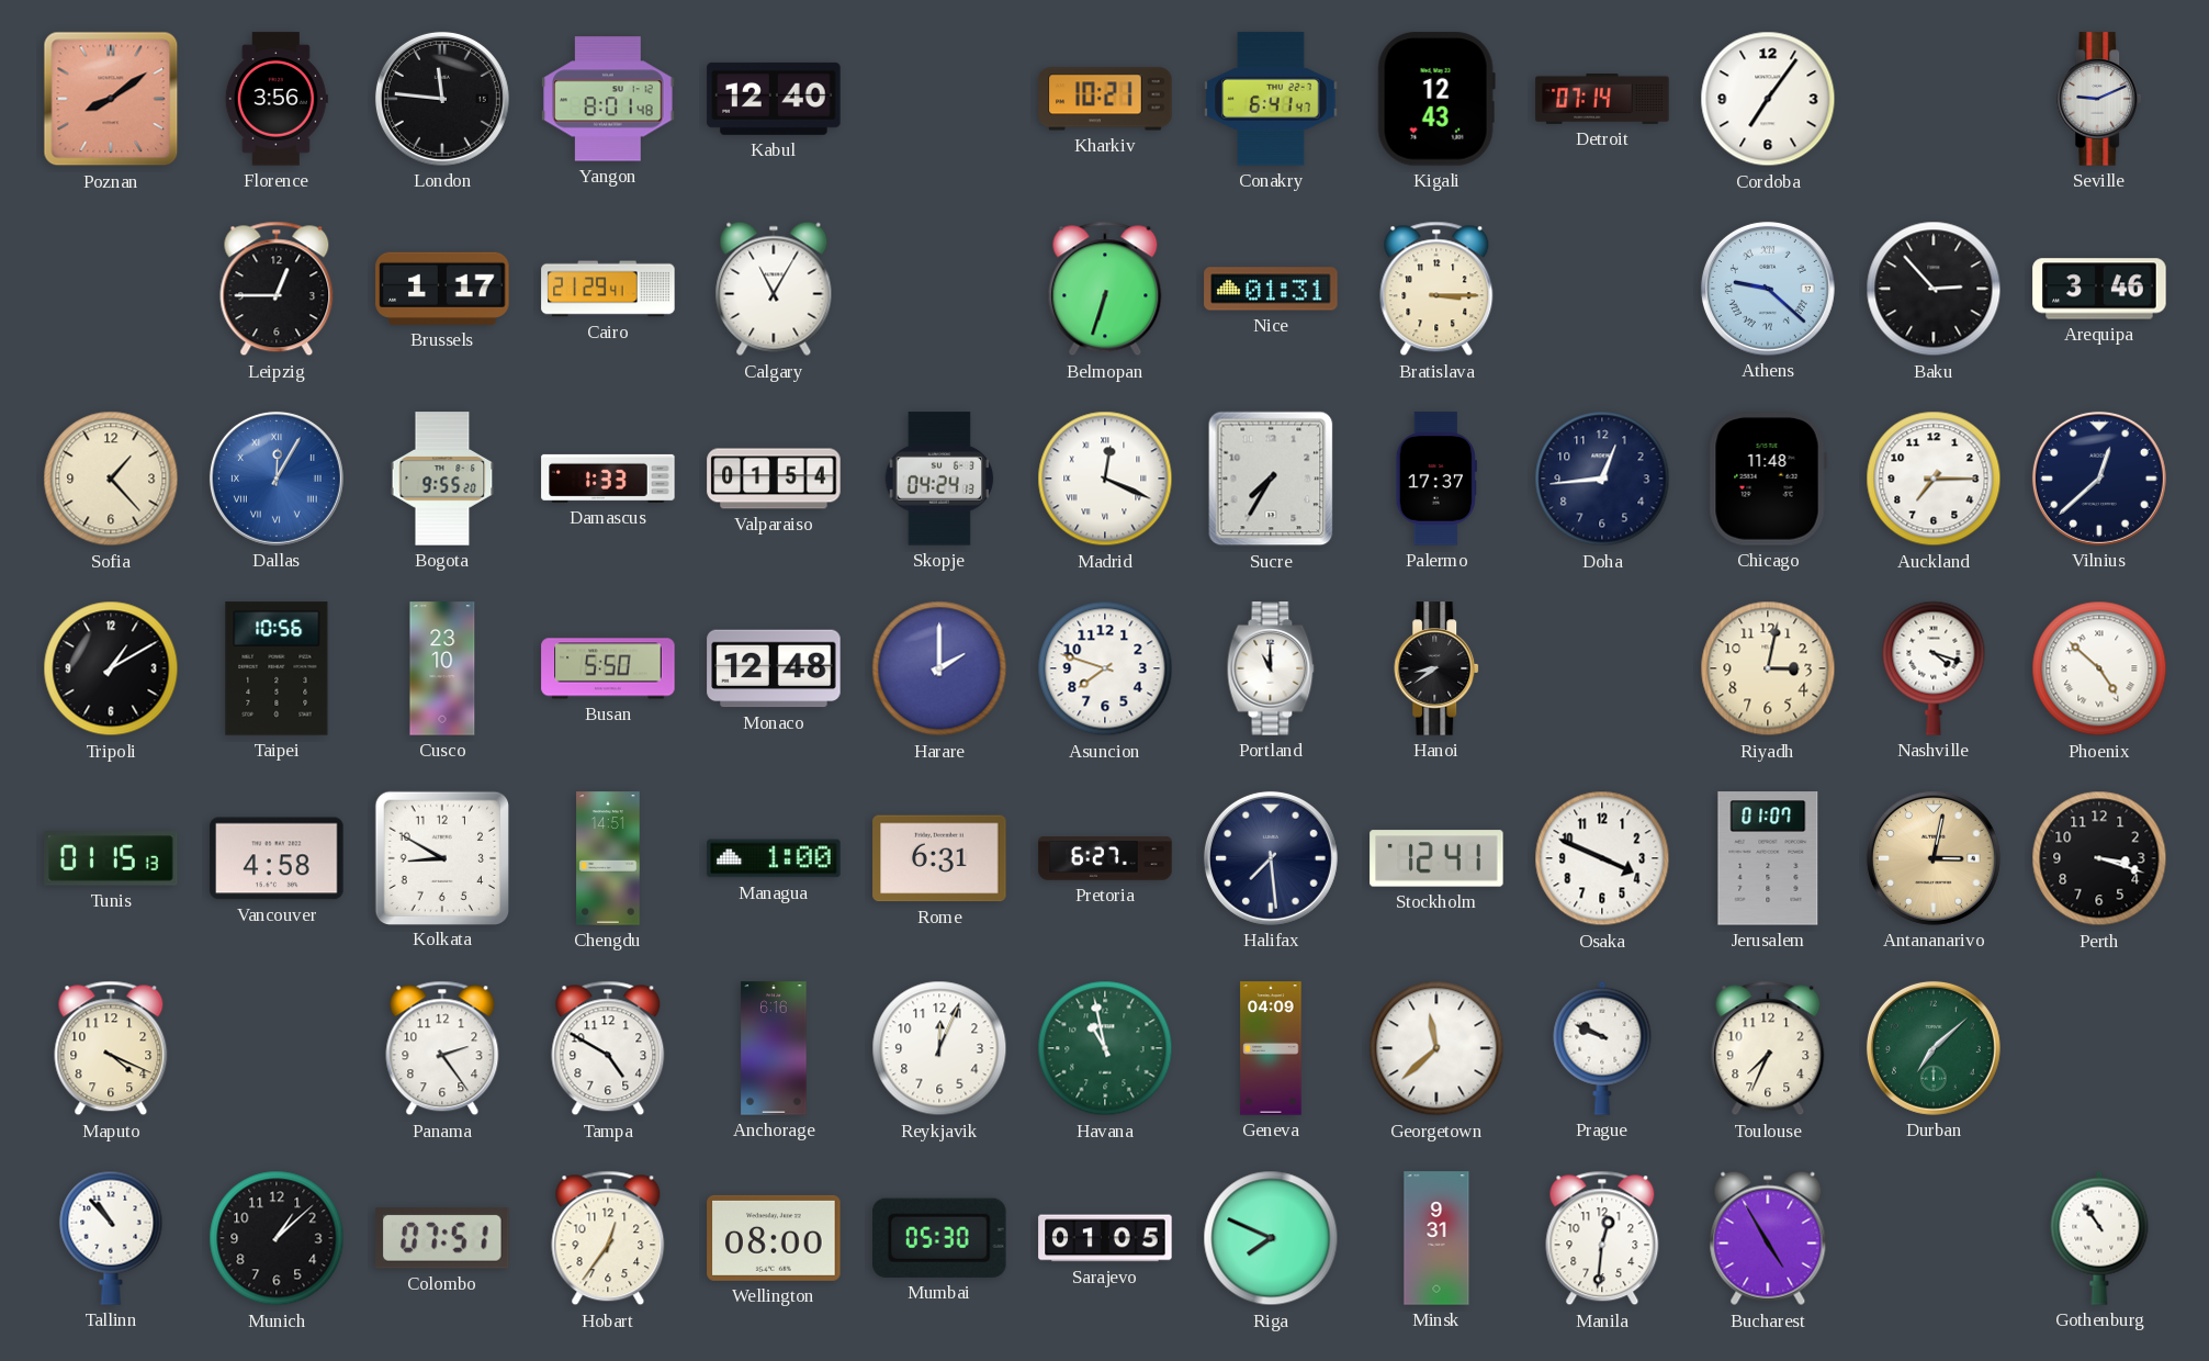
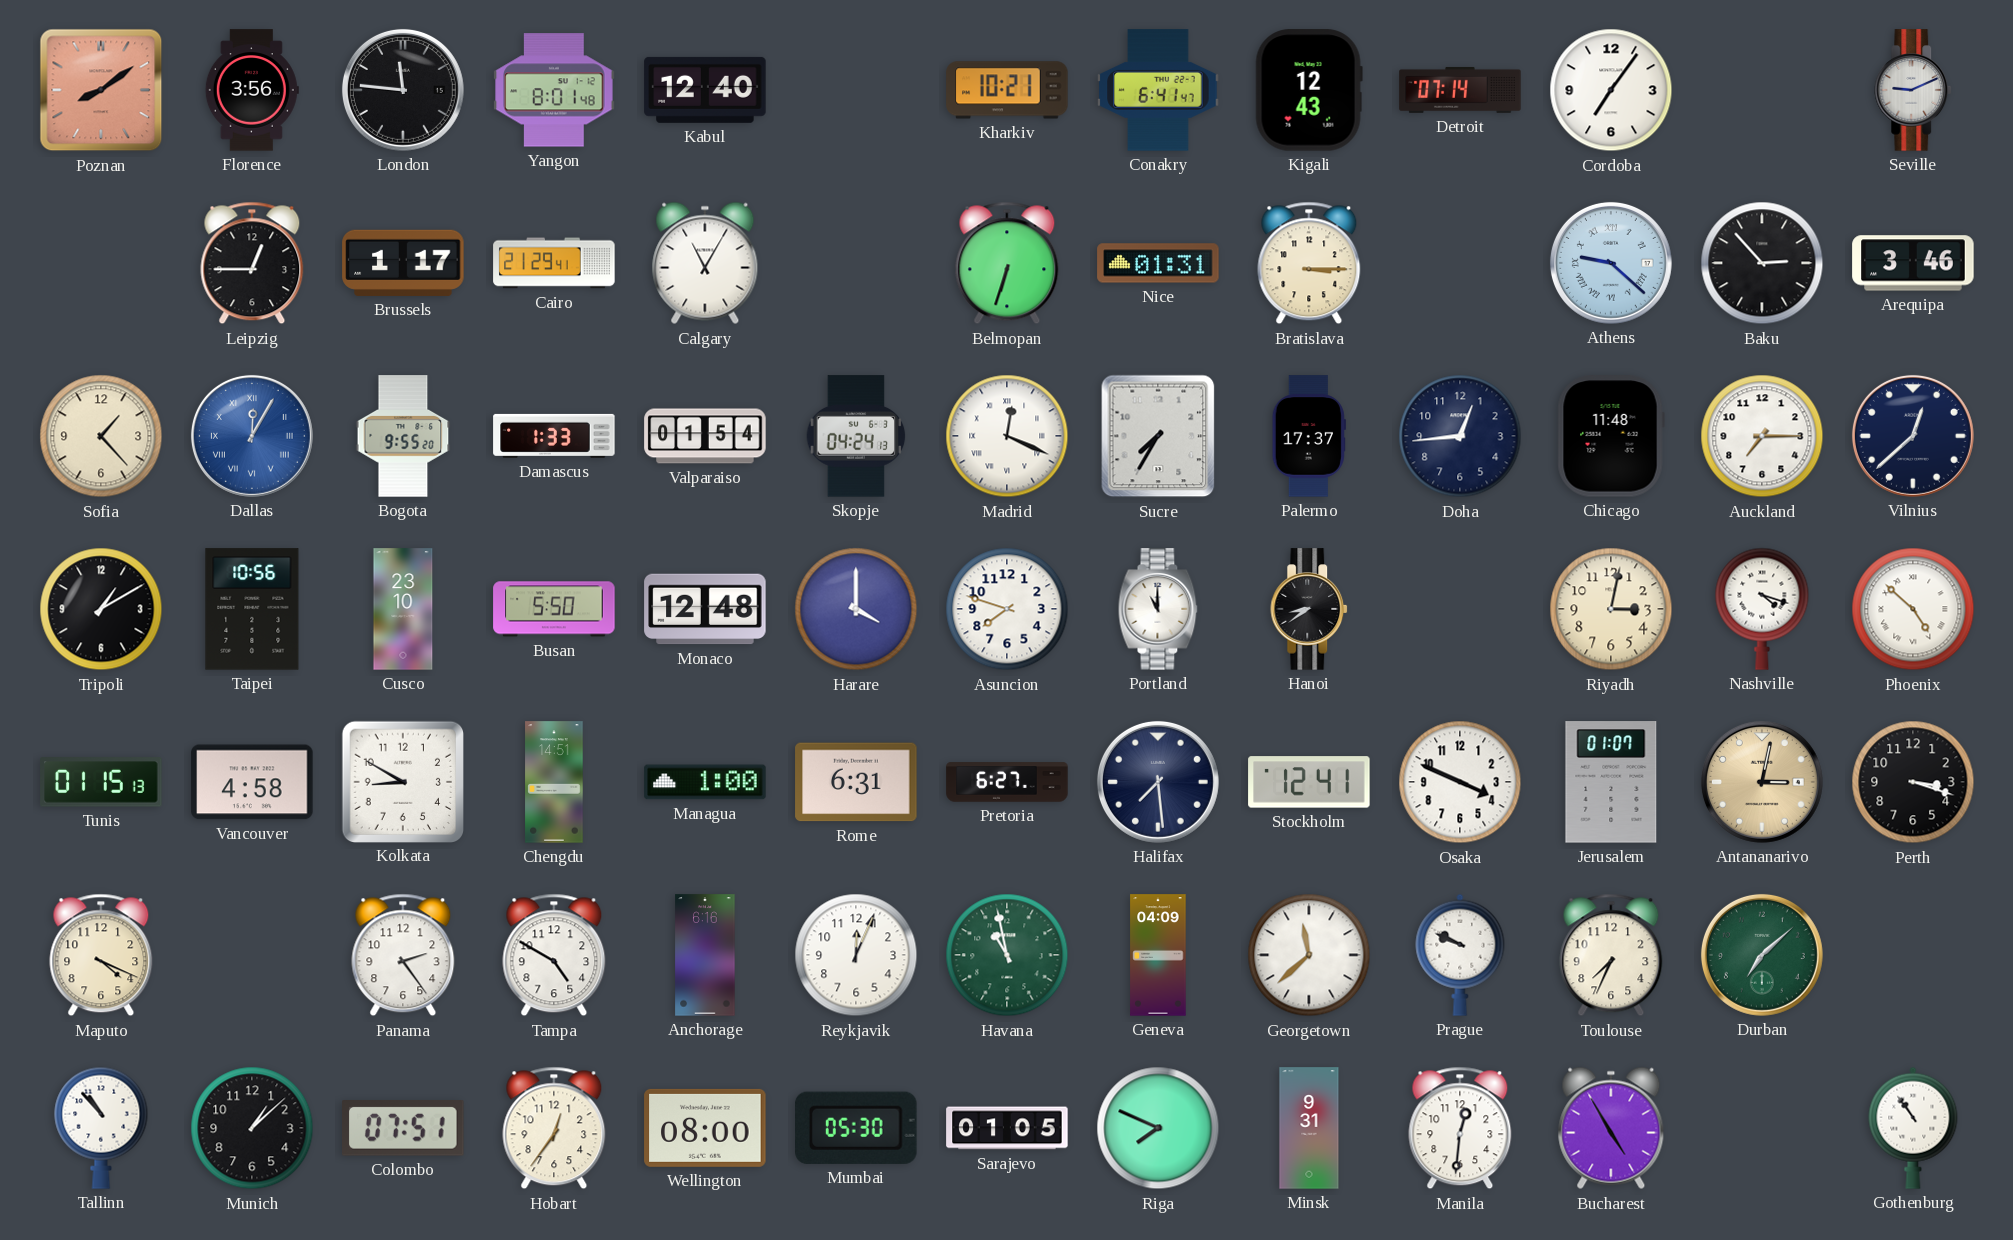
Harare: 2:00 -> 4:00
